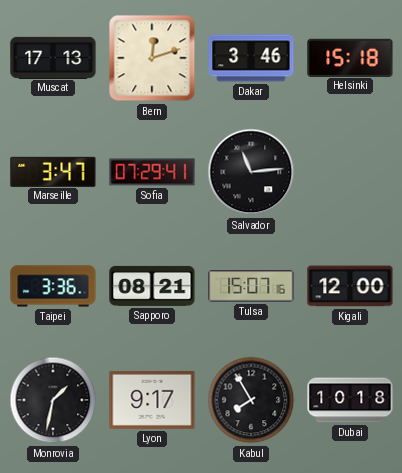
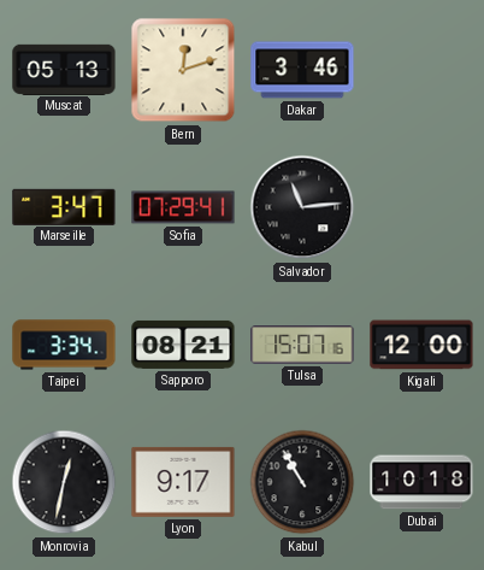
Muscat: 17:13 -> 05:13
Helsinki: 15:18 -> none
Taipei: 3:36 -> 3:34
Monrovia: 1:32 -> 12:32
Kabul: 7:55 -> 10:55
